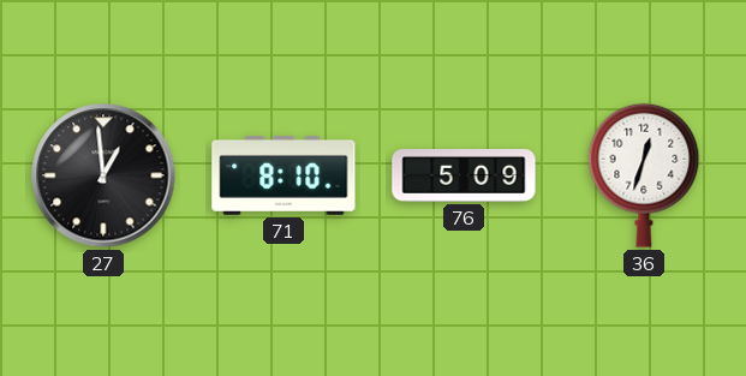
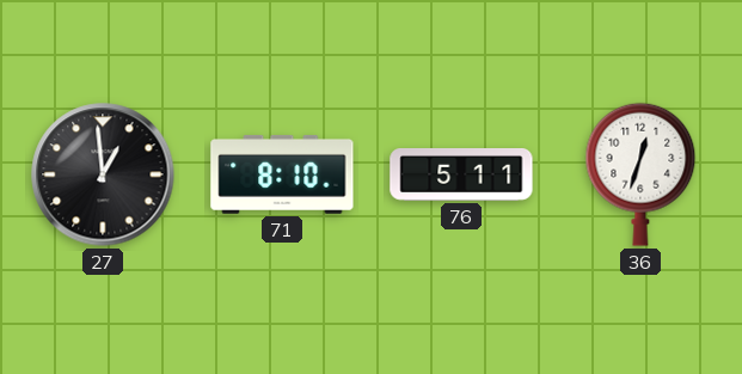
76: 5:09 -> 5:11
